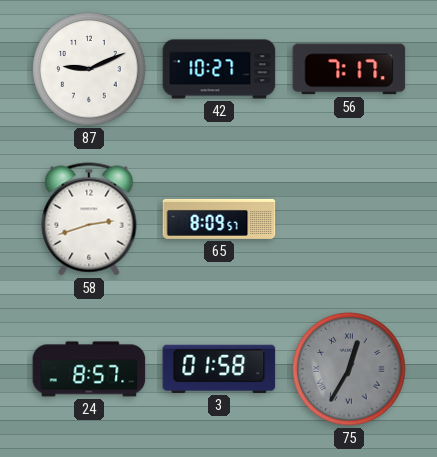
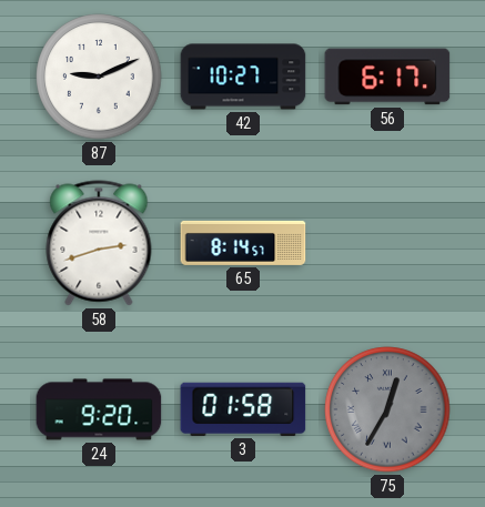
56: 7:17 -> 6:17
65: 8:09 -> 8:14
24: 8:57 -> 9:20
